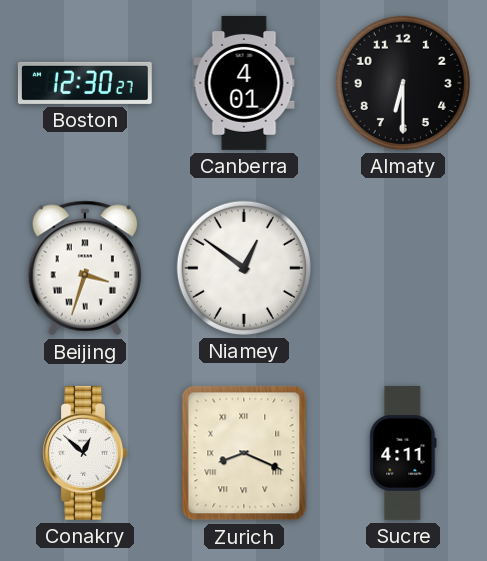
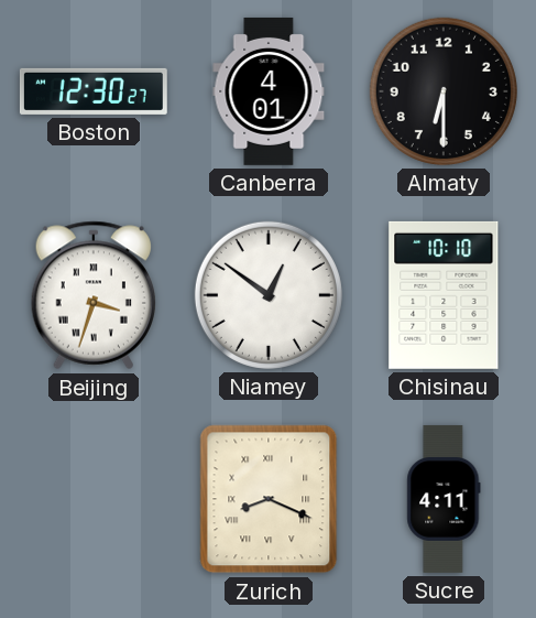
Chisinau: none -> 10:10
Conakry: 12:52 -> none
